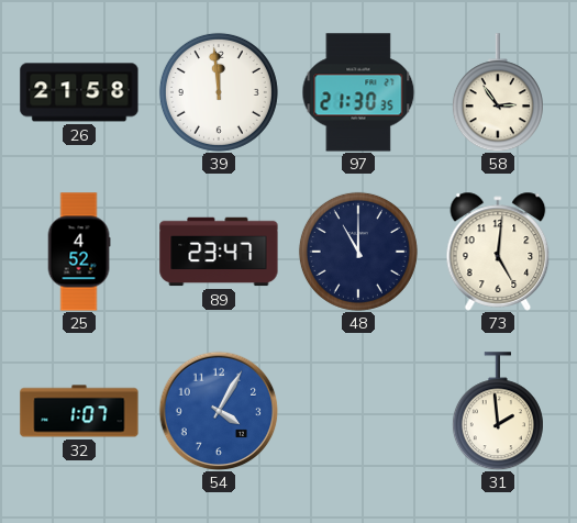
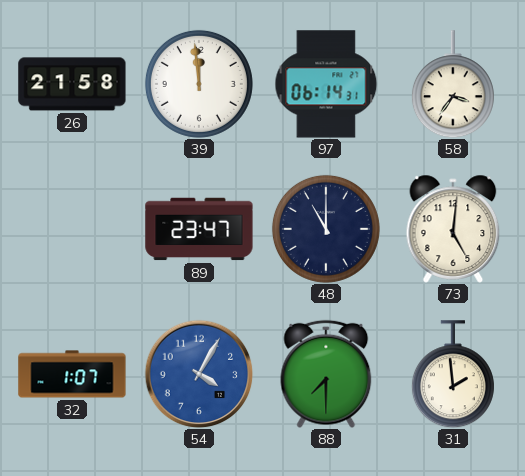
97: 21:30 -> 06:14
58: 2:54 -> 3:36
25: 4:52 -> none
88: none -> 7:30
